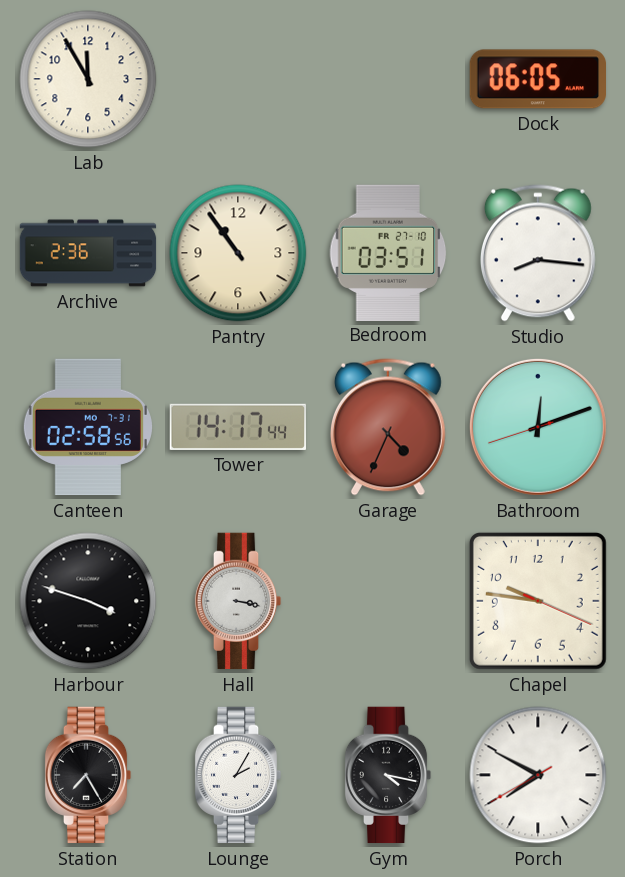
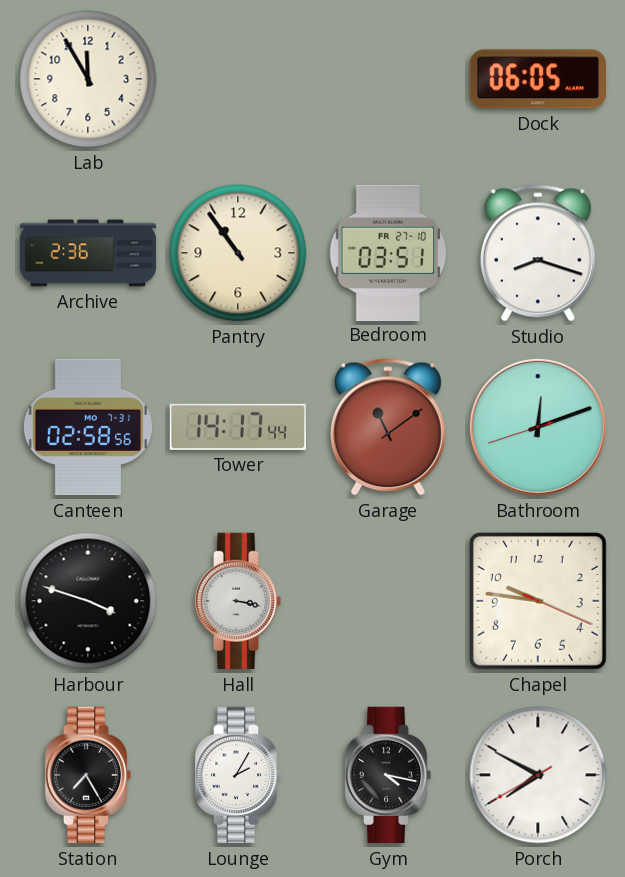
Studio: 8:16 -> 8:18
Garage: 4:34 -> 11:09
